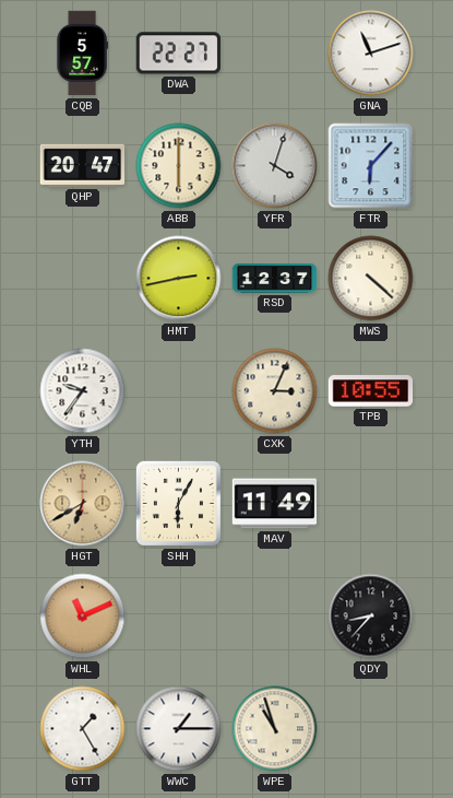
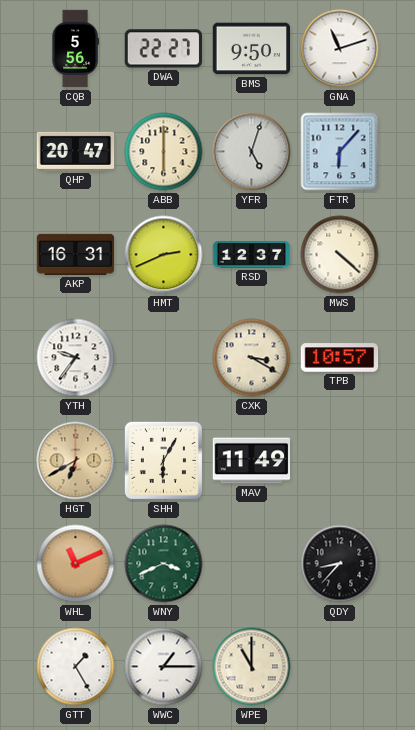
CQB: 5:57 -> 5:56
BMS: none -> 9:50
YFR: 4:03 -> 5:03
AKP: none -> 16:31
HMT: 2:43 -> 2:41
CXK: 3:04 -> 3:20
TPB: 10:55 -> 10:57
WNY: none -> 3:41
WPE: 10:57 -> 11:00
